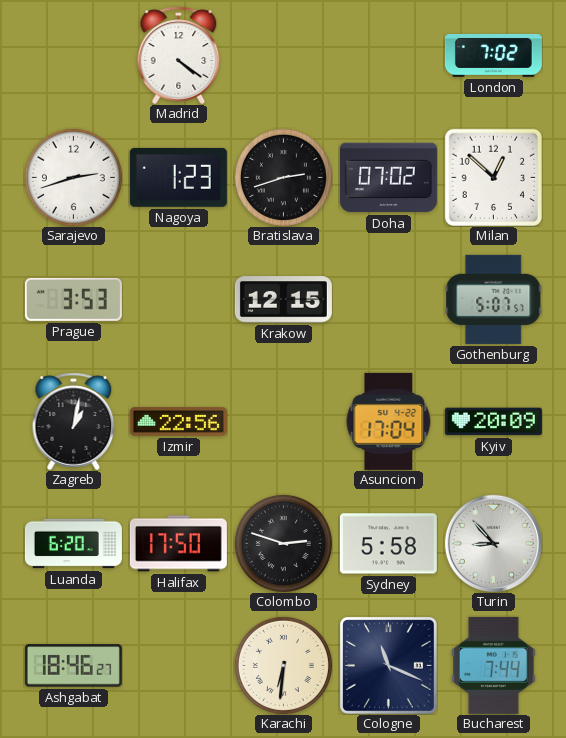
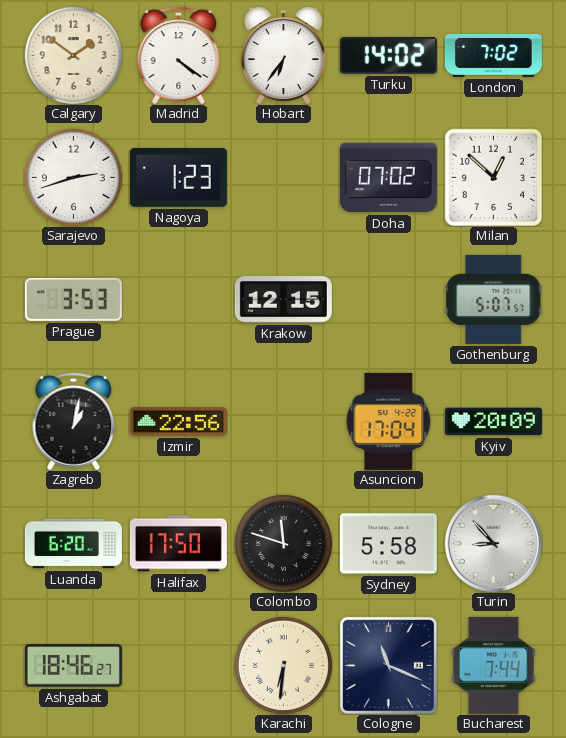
Calgary: none -> 1:51
Hobart: none -> 6:36
Turku: none -> 14:02
Bratislava: 2:42 -> none
Colombo: 2:48 -> 11:48
